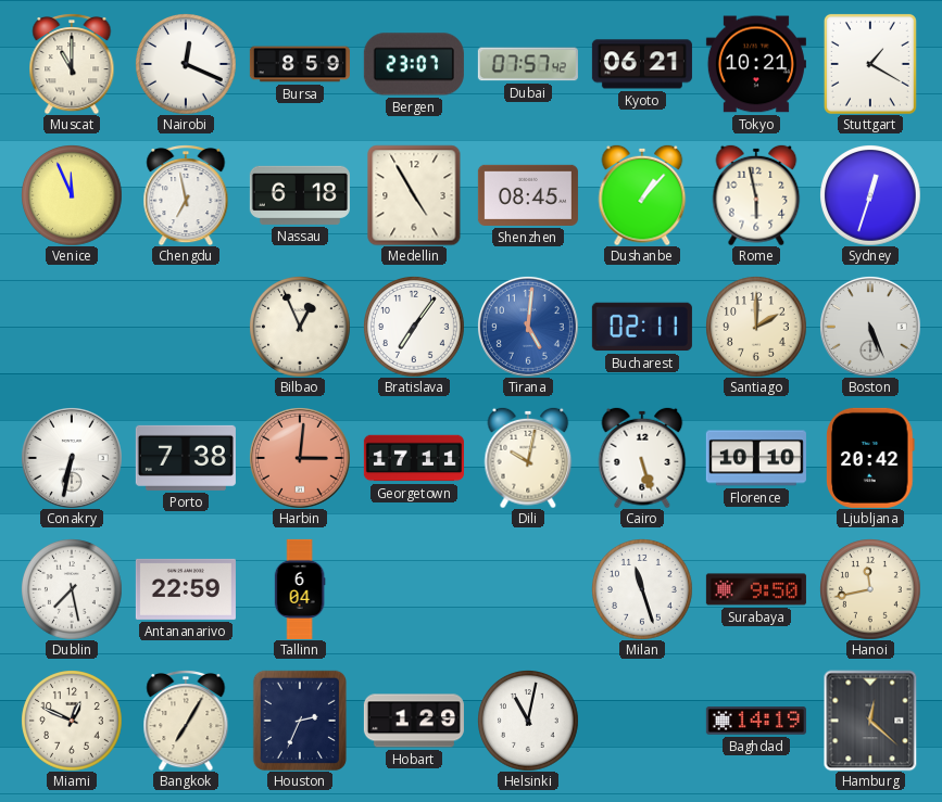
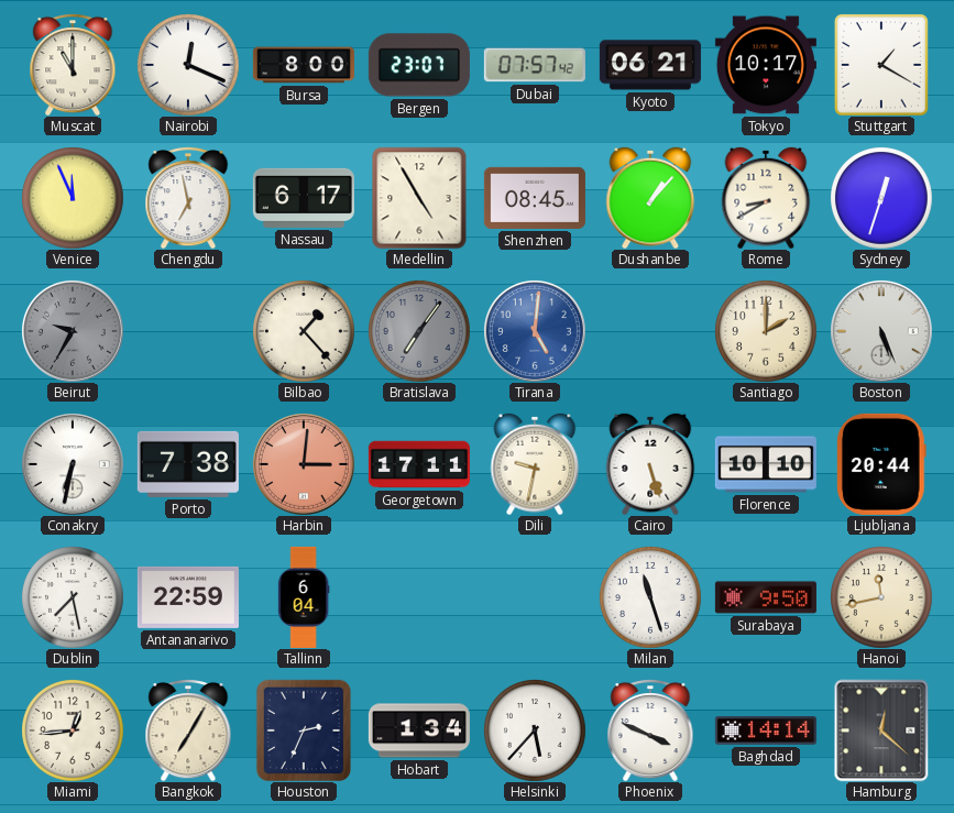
Bursa: 8:59 -> 8:00
Tokyo: 10:21 -> 10:17
Nassau: 6:18 -> 6:17
Rome: 5:58 -> 8:40
Beirut: none -> 9:35
Bilbao: 12:56 -> 1:23
Bratislava dial: white -> grey
Bucharest: 02:11 -> none
Dili: 10:02 -> 9:32
Ljubljana: 20:42 -> 20:44
Miami: 12:49 -> 12:44
Hobart: 1:29 -> 1:34
Helsinki: 11:02 -> 5:37
Phoenix: none -> 3:49
Baghdad: 14:19 -> 14:14
